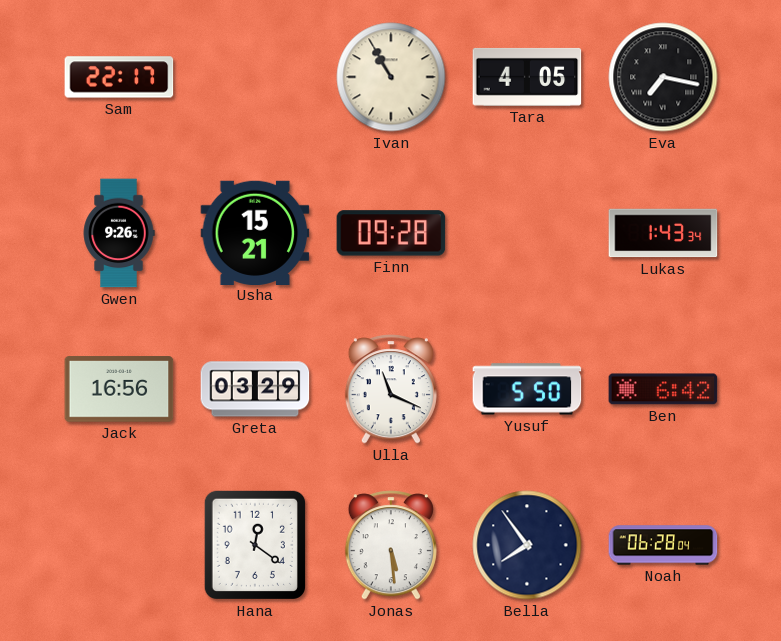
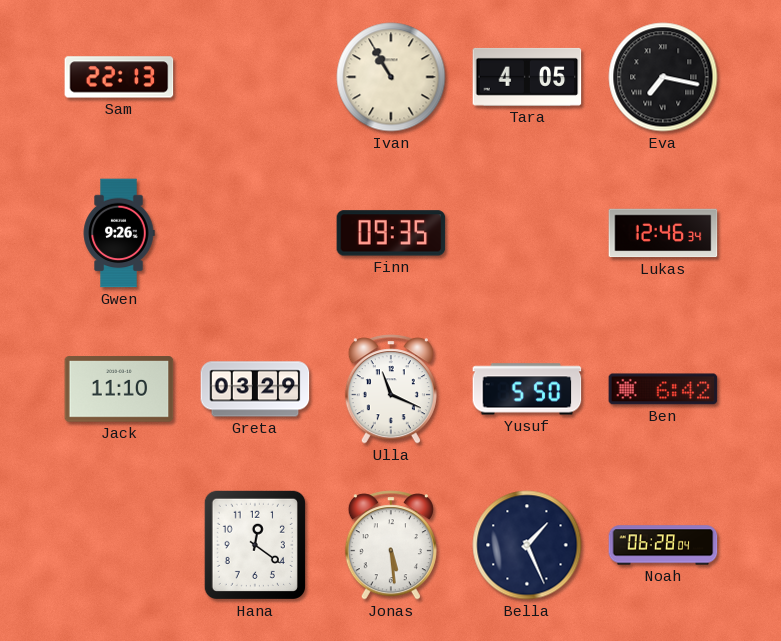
Sam: 22:17 -> 22:13
Usha: 15:21 -> none
Finn: 09:28 -> 09:35
Lukas: 1:43 -> 12:46
Jack: 16:56 -> 11:10
Bella: 7:54 -> 1:26
